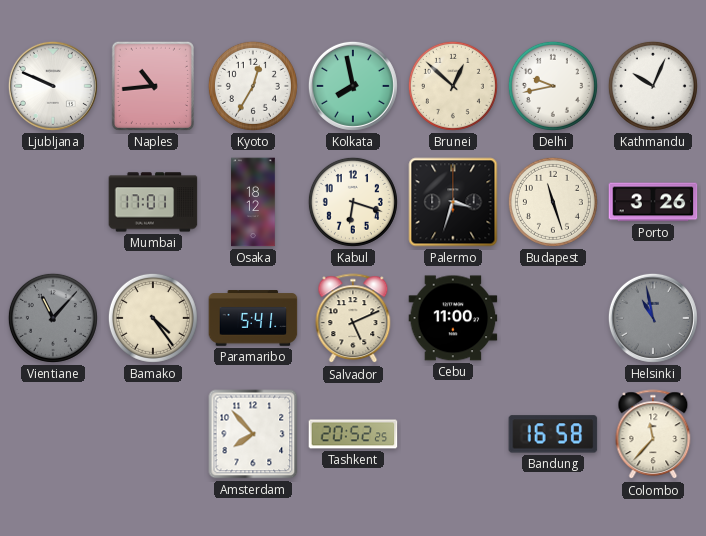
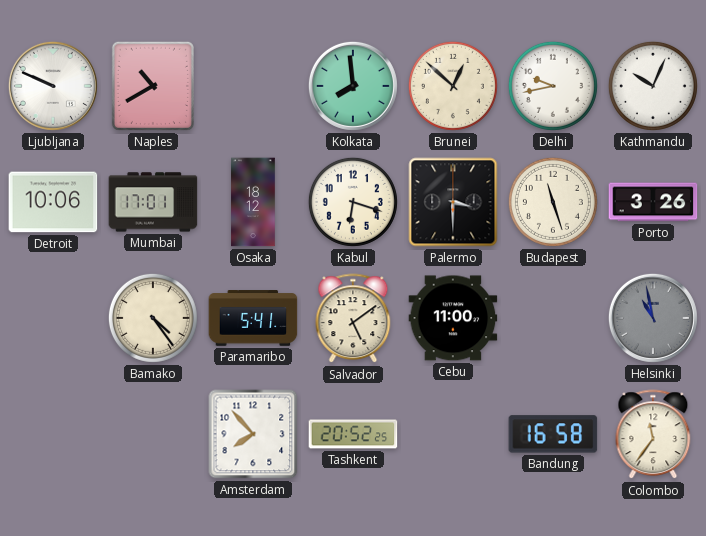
Naples: 10:44 -> 10:40
Kyoto: 12:35 -> none
Kolkata: 7:58 -> 7:59
Detroit: none -> 10:06
Palermo: 3:33 -> 3:30
Vientiane: 11:07 -> none
Salvador: 5:11 -> 5:09
Colombo: 11:37 -> 11:36
